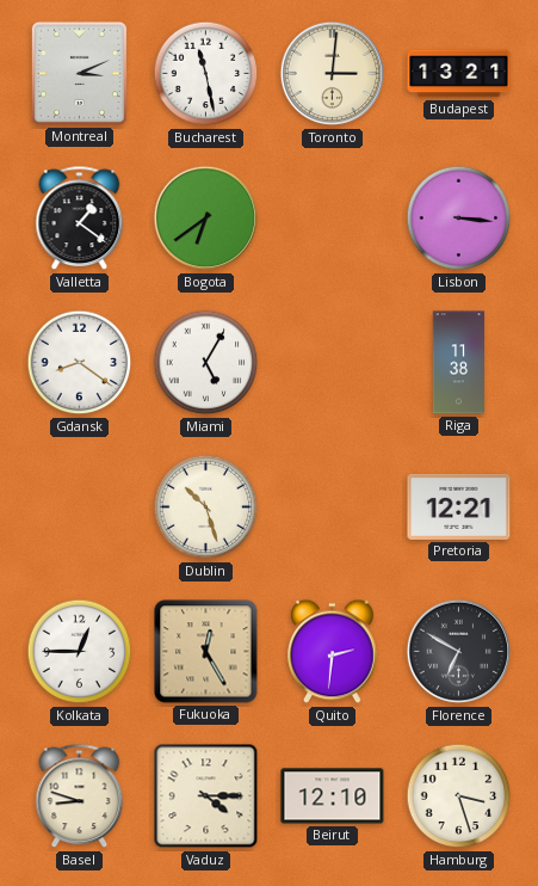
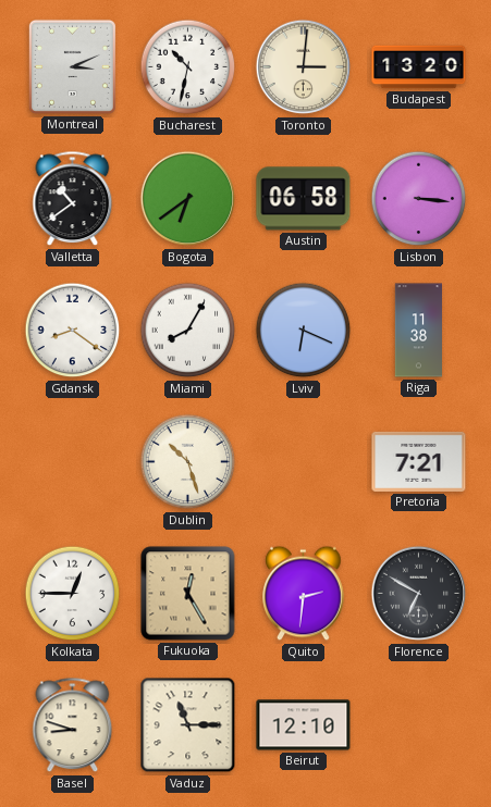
Bucharest: 11:28 -> 10:32
Budapest: 13:21 -> 13:20
Valletta: 1:21 -> 10:39
Austin: none -> 06:58
Miami: 5:05 -> 8:05
Lviv: none -> 6:19
Pretoria: 12:21 -> 7:21
Vaduz: 4:15 -> 11:15
Hamburg: 3:27 -> none
